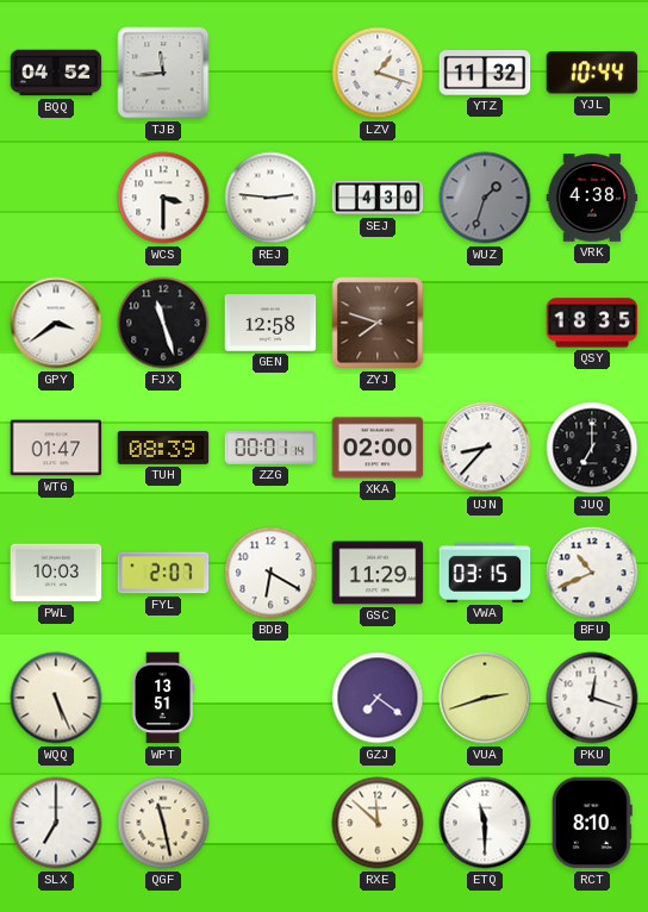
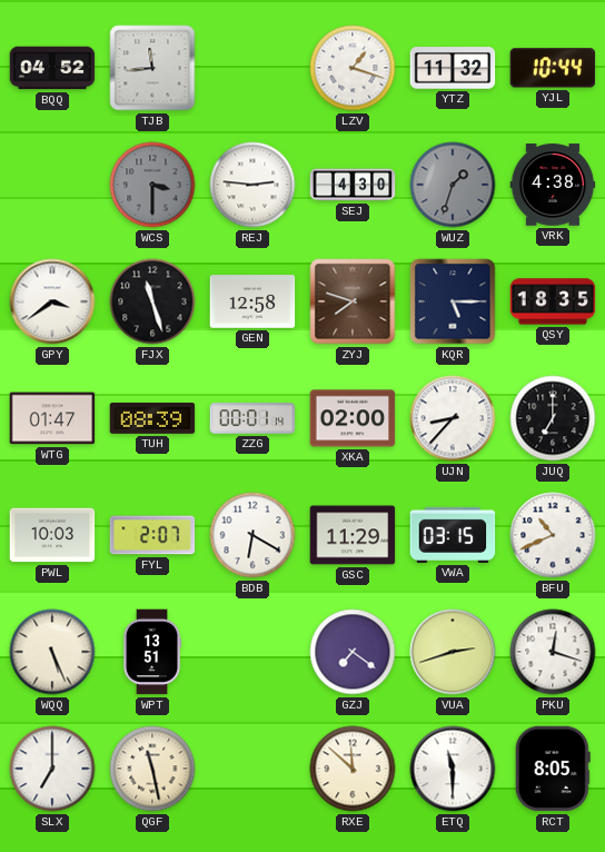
WCS dial: white -> grey
KQR: none -> 5:15
RCT: 8:10 -> 8:05
